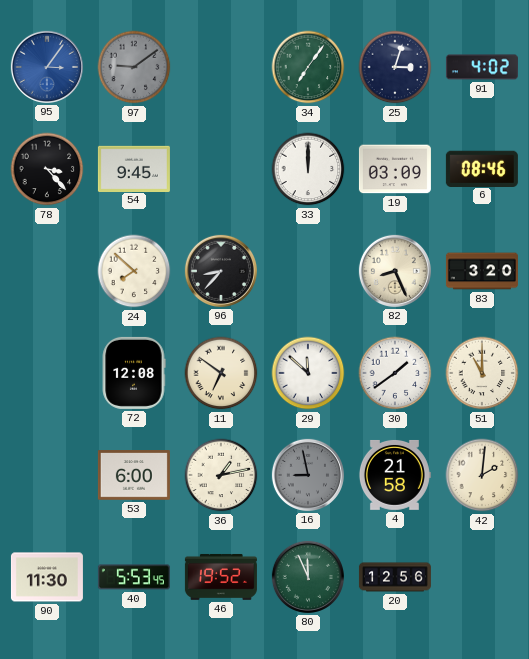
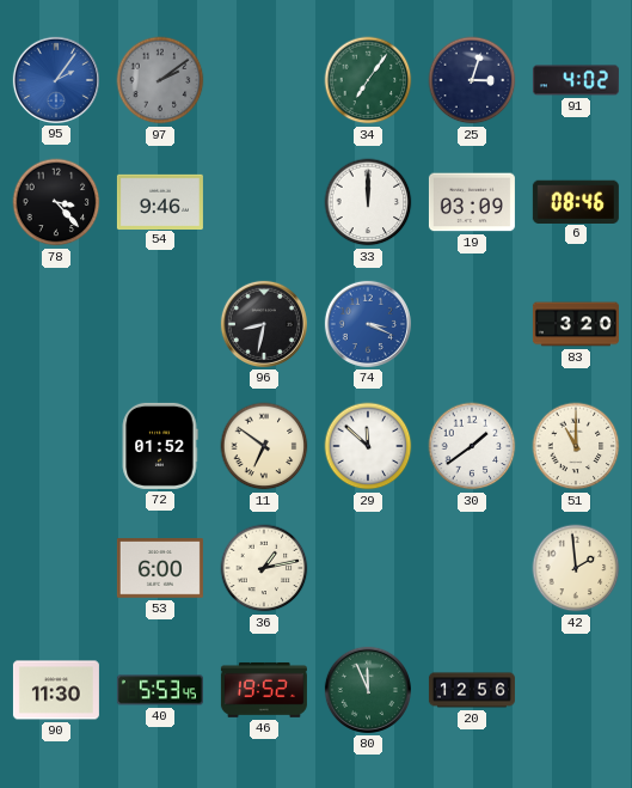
95: 3:06 -> 2:06
97: 9:09 -> 2:09
54: 9:45 -> 9:46
24: 7:52 -> none
96: 8:37 -> 8:32
74: none -> 3:19
82: 8:26 -> none
72: 12:08 -> 01:52
16: 8:58 -> none
4: 21:58 -> none
42: 2:01 -> 1:59
